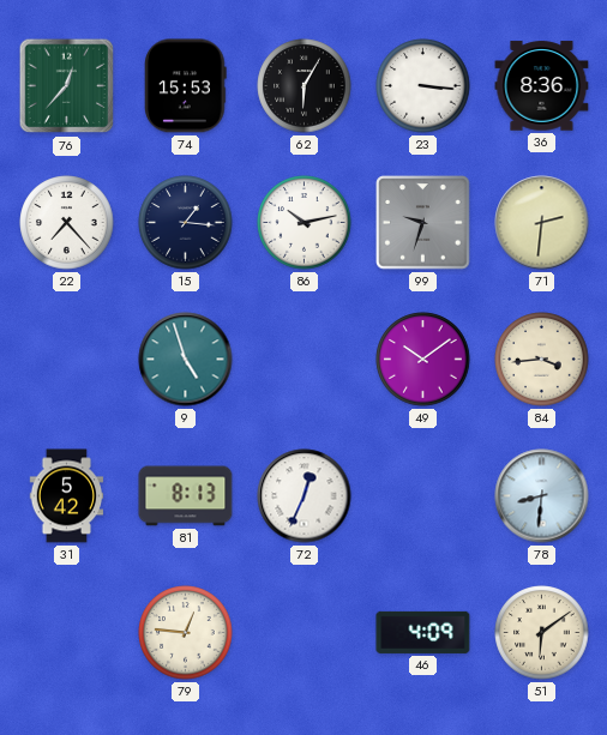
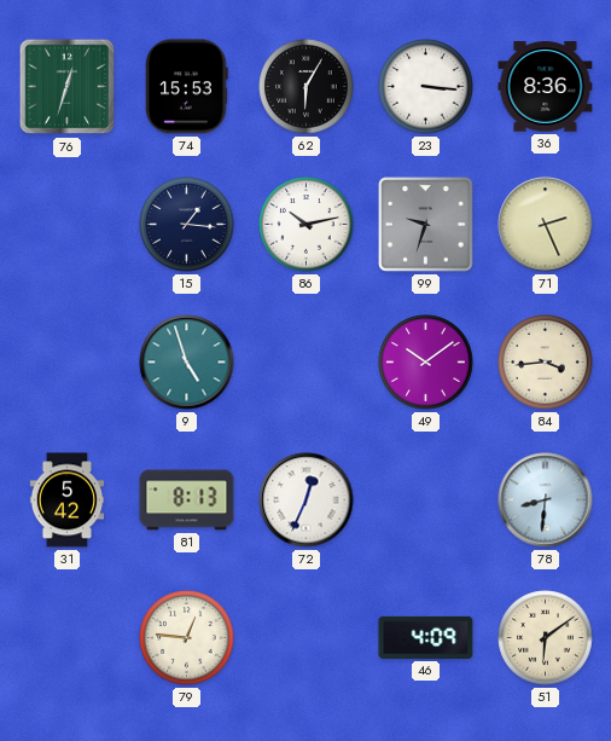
76: 12:37 -> 12:33
22: 7:23 -> none
71: 2:31 -> 2:26
